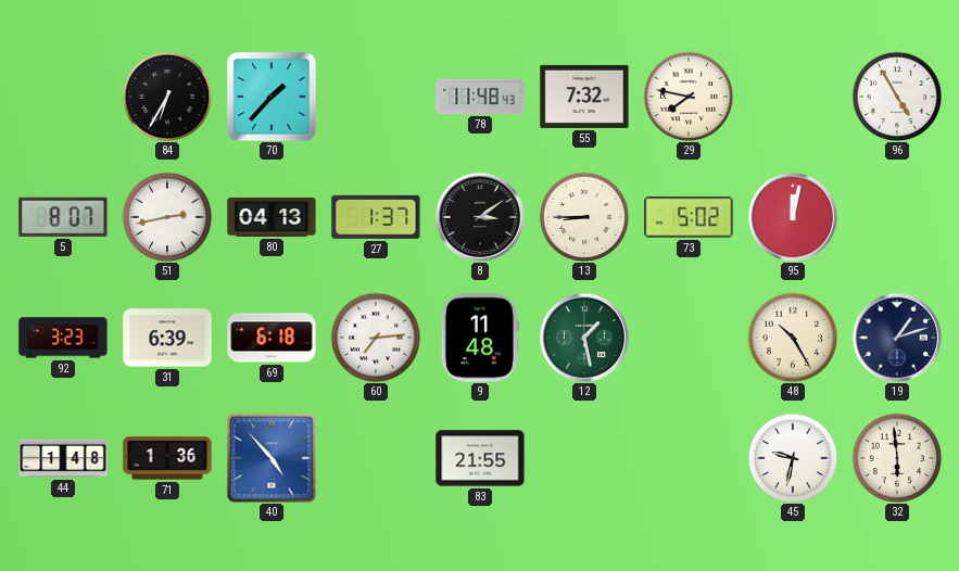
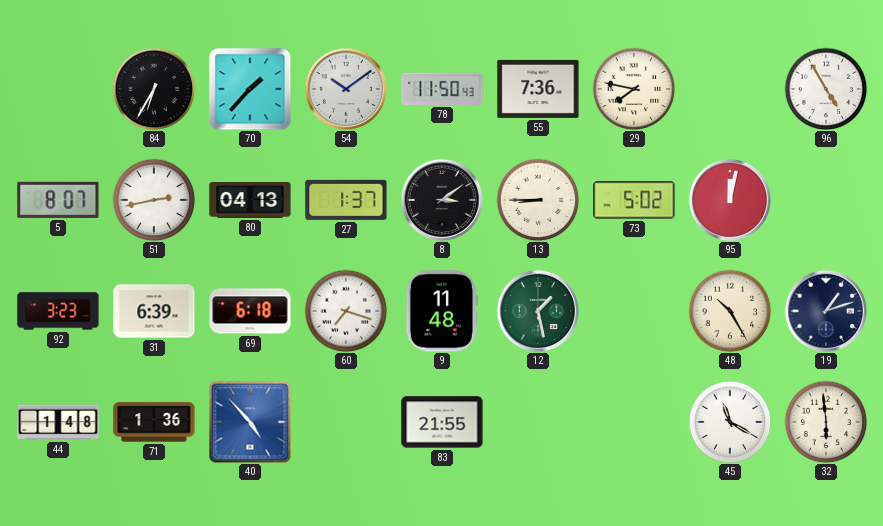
54: none -> 10:09
78: 11:48 -> 11:50
55: 7:32 -> 7:36
60: 7:14 -> 7:18
45: 9:32 -> 11:20
